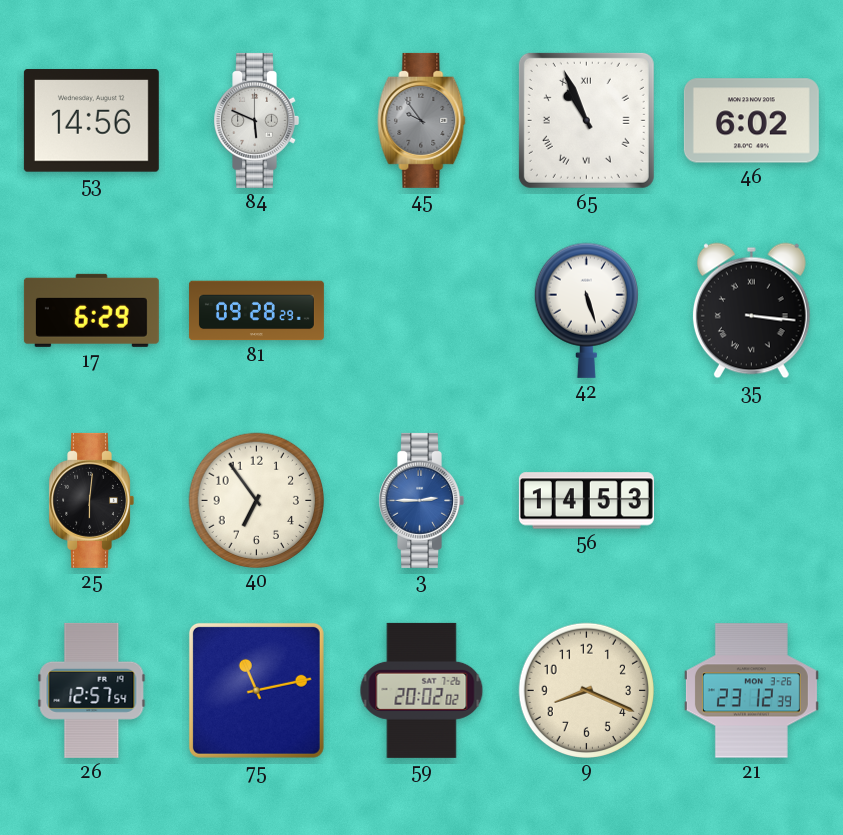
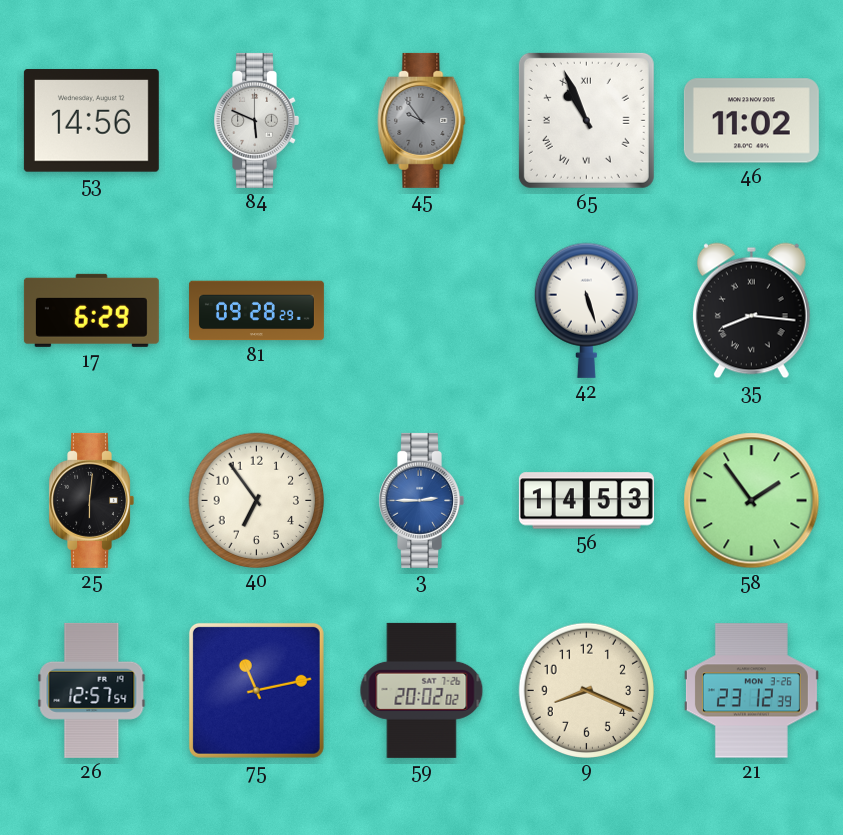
46: 6:02 -> 11:02
35: 3:16 -> 8:16
58: none -> 1:54
